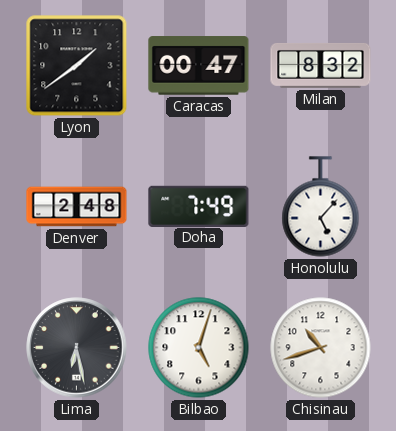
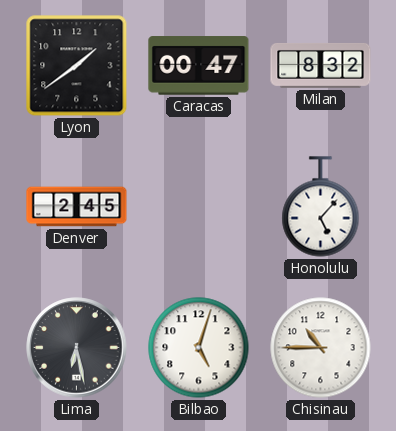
Denver: 2:48 -> 2:45
Doha: 7:49 -> none
Chisinau: 10:42 -> 10:45
